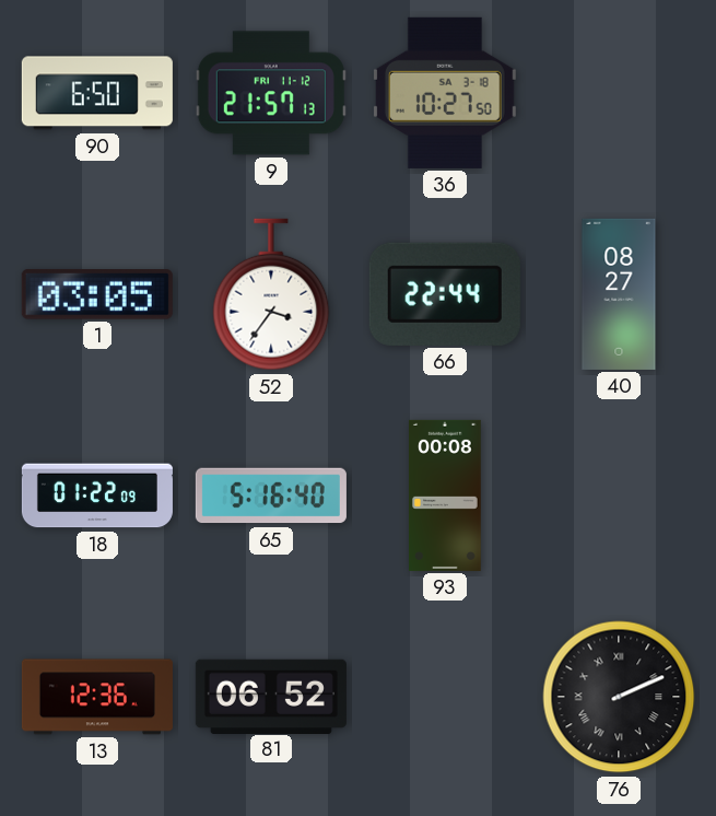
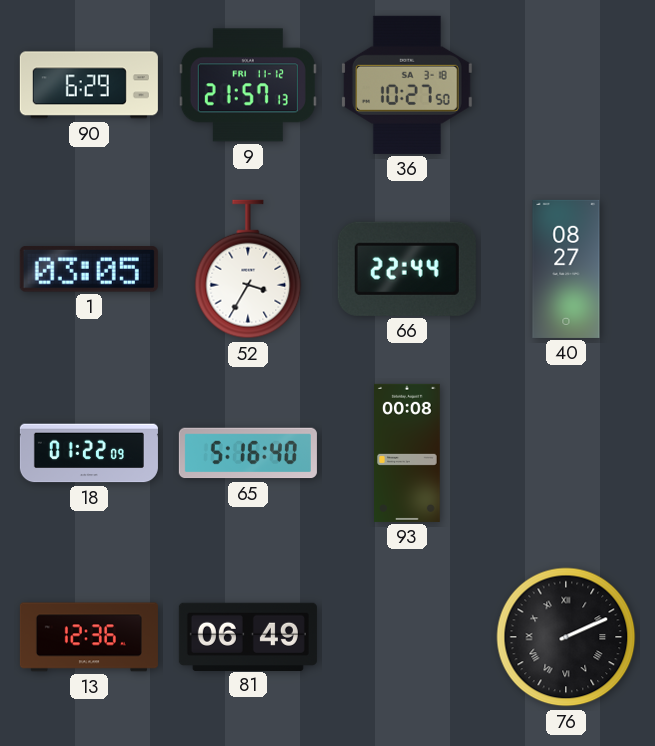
90: 6:50 -> 6:29
52: 3:36 -> 3:35
81: 06:52 -> 06:49
